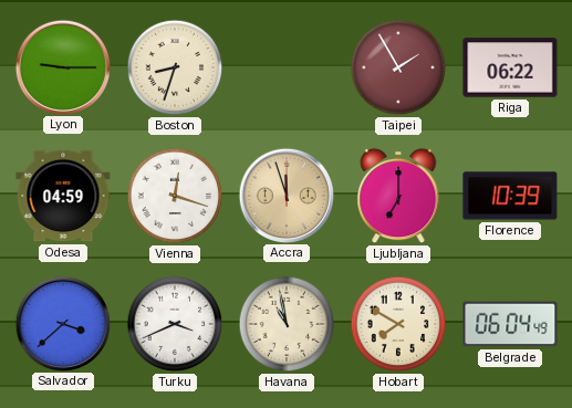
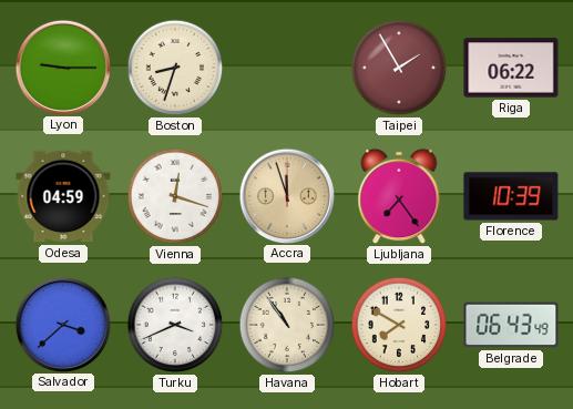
Ljubljana: 7:00 -> 7:24
Havana: 10:58 -> 10:54
Belgrade: 06:04 -> 06:43
